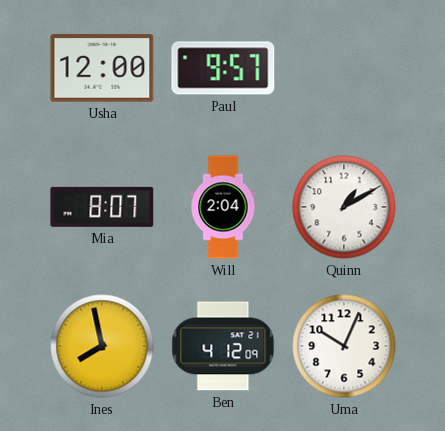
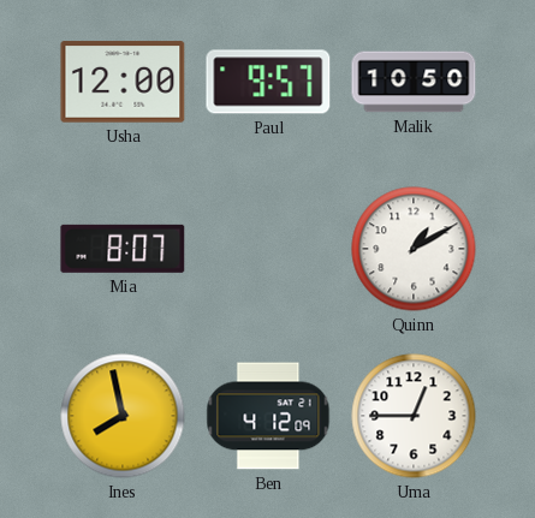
Malik: none -> 10:50
Will: 2:04 -> none
Uma: 10:04 -> 12:45
